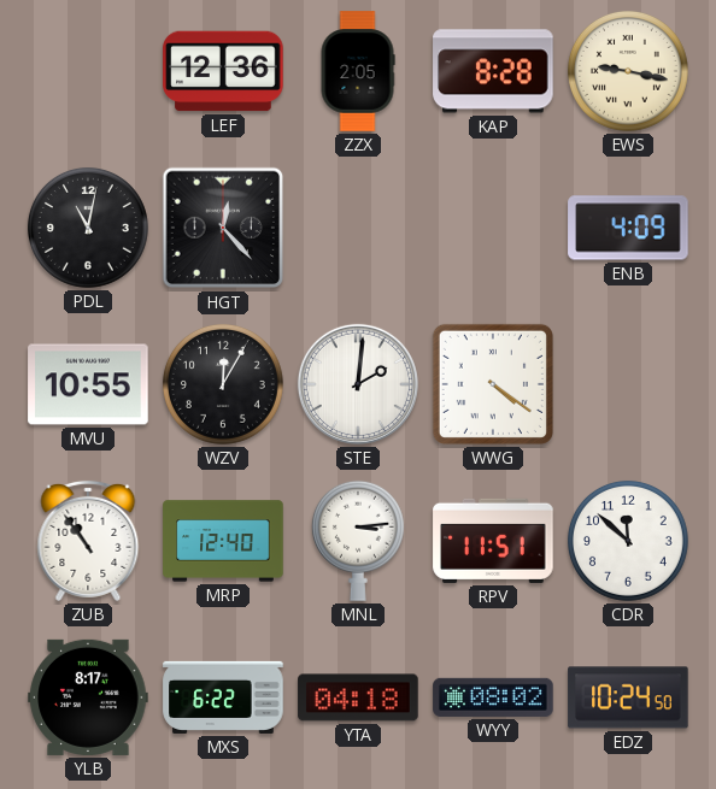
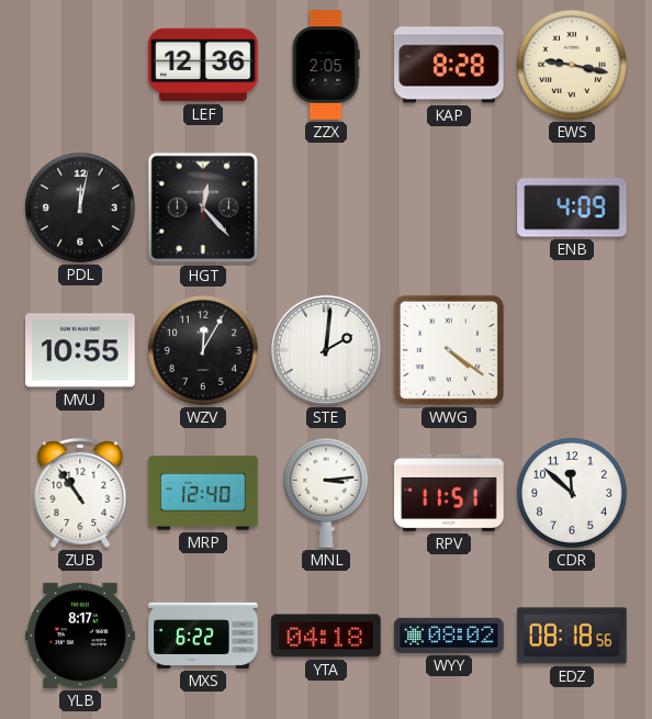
PDL: 11:02 -> 12:02
EDZ: 10:24 -> 08:18
